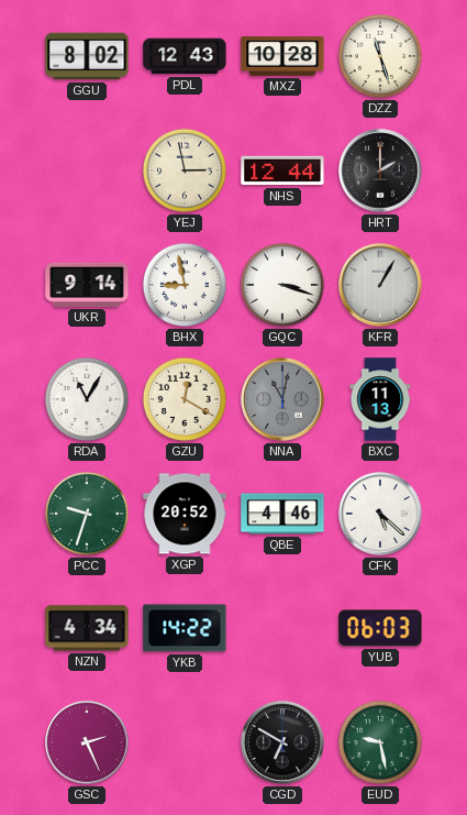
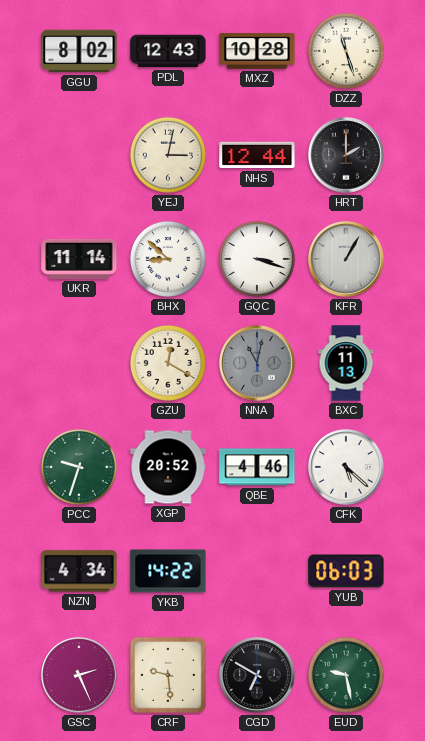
YEJ: 2:58 -> 3:02
UKR: 9:14 -> 11:14
BHX: 8:58 -> 8:52
RDA: 11:05 -> none
CRF: none -> 9:29
